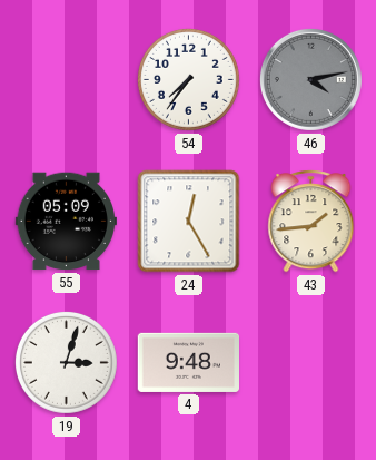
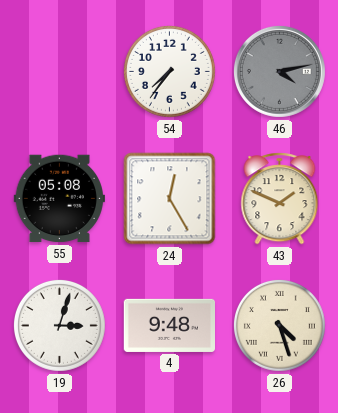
55: 05:09 -> 05:08
43: 1:44 -> 1:49
26: none -> 4:27
